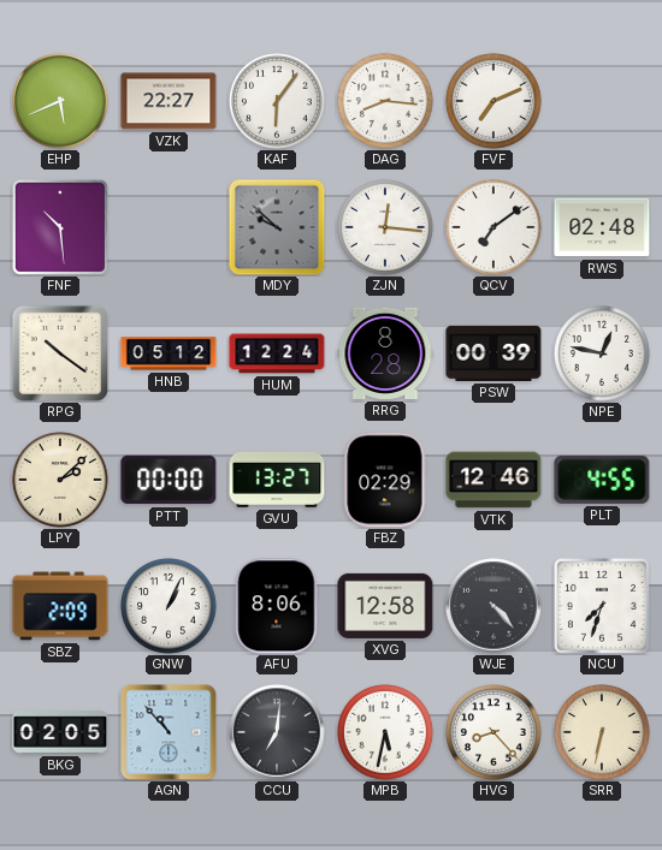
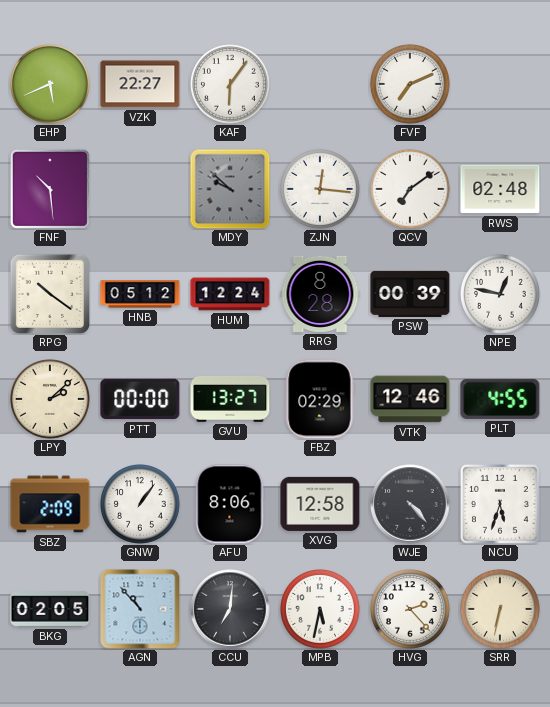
DAG: 8:16 -> none
GNW: 1:04 -> 1:06
NCU: 7:33 -> 5:33
HVG: 8:23 -> 2:23
